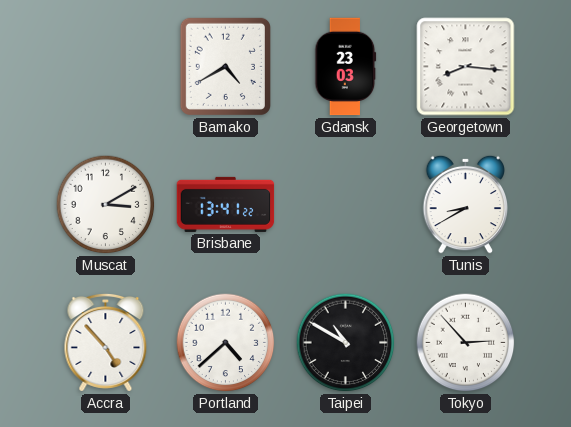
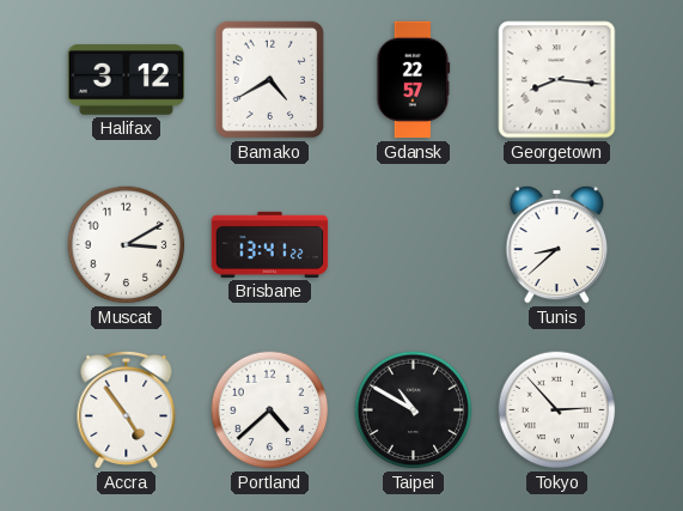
Halifax: none -> 3:12
Gdansk: 23:03 -> 22:57
Tunis: 8:40 -> 8:38
Accra: 4:53 -> 4:54
